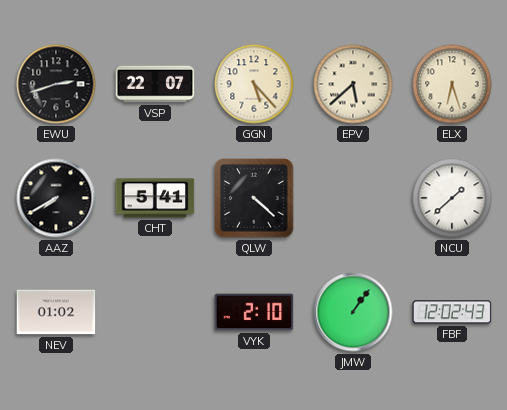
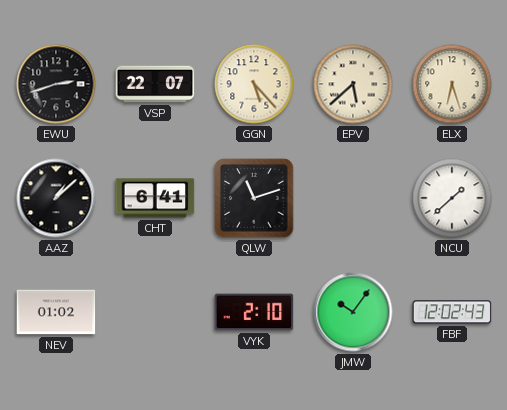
AAZ: 7:40 -> 1:08
CHT: 5:41 -> 6:41
QLW: 4:22 -> 11:12
JMW: 1:06 -> 10:06
